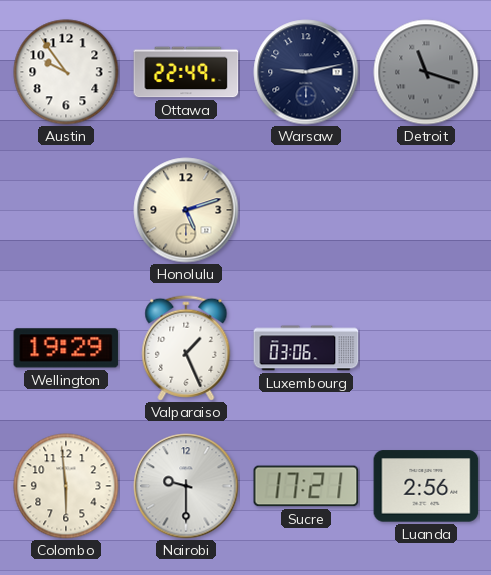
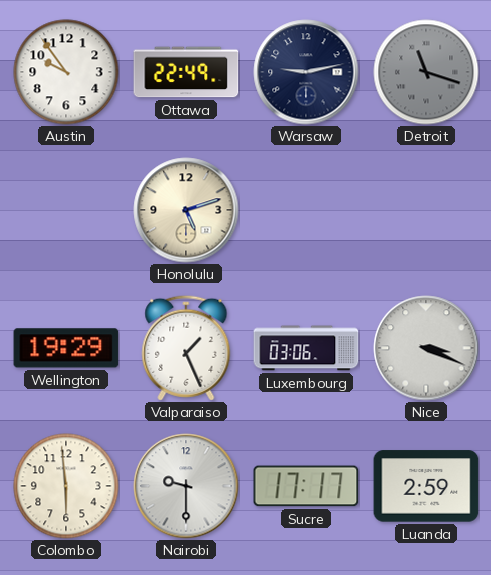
Nice: none -> 3:19
Sucre: 17:21 -> 17:17
Luanda: 2:56 -> 2:59
